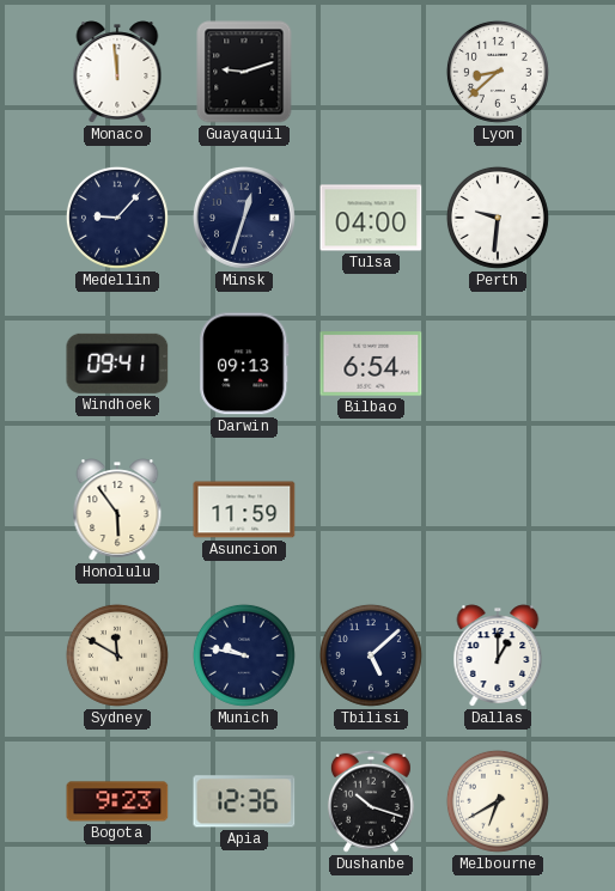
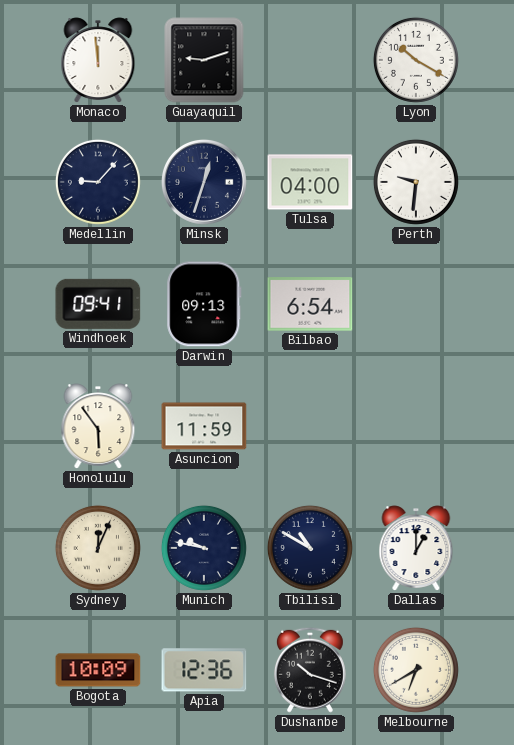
Lyon: 8:38 -> 10:20
Sydney: 11:50 -> 12:04
Tbilisi: 5:08 -> 10:50
Bogota: 9:23 -> 10:09
